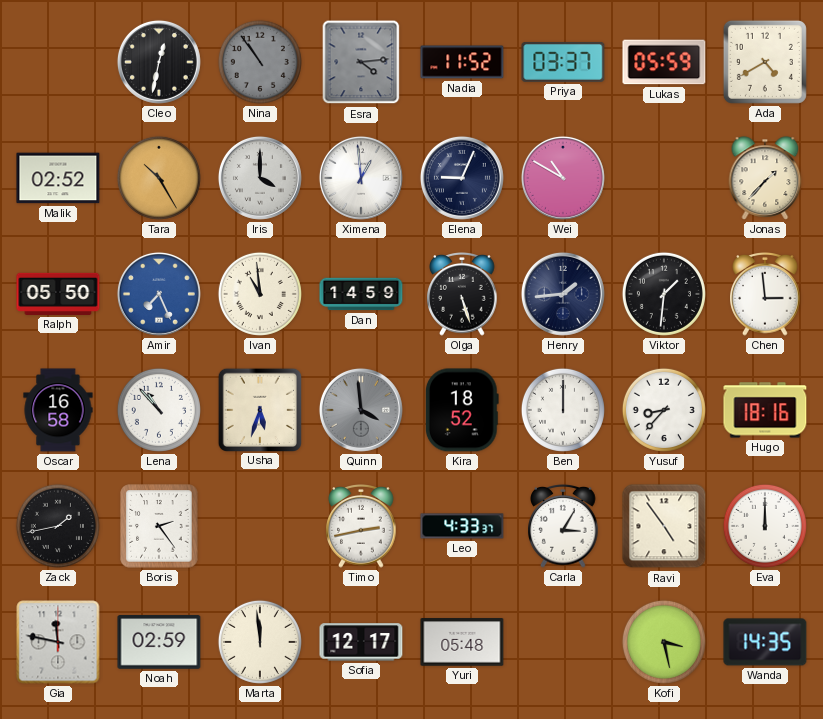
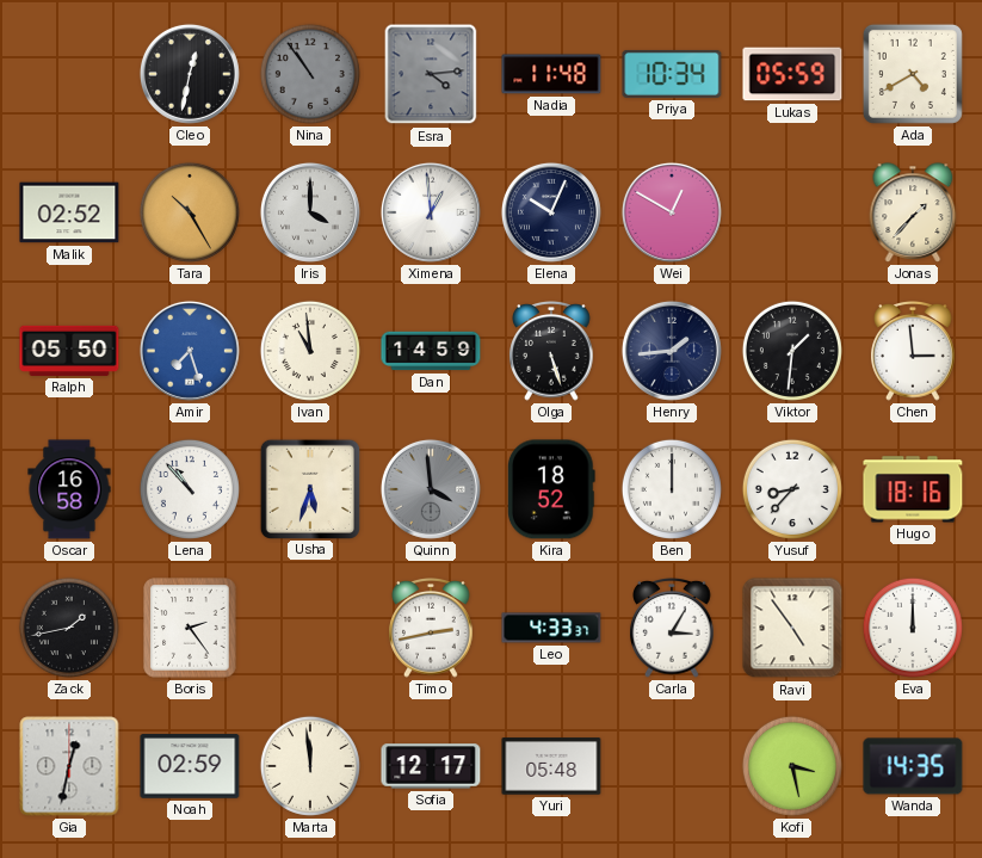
Nadia: 11:52 -> 11:48
Priya: 03:37 -> 10:34
Elena: 9:04 -> 10:04
Wei: 10:50 -> 12:50
Amir: 7:26 -> 7:27
Gia: 11:47 -> 12:32
